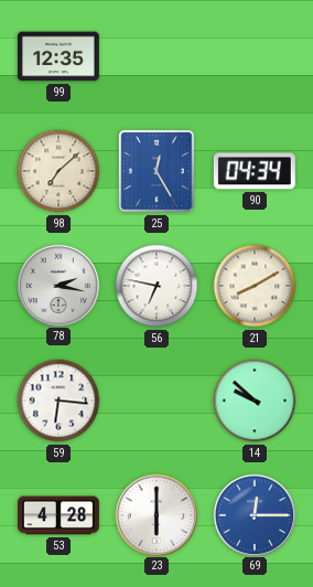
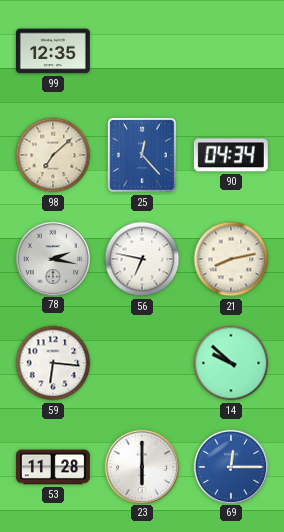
25: 12:25 -> 12:23
21: 8:10 -> 8:13
53: 4:28 -> 11:28
